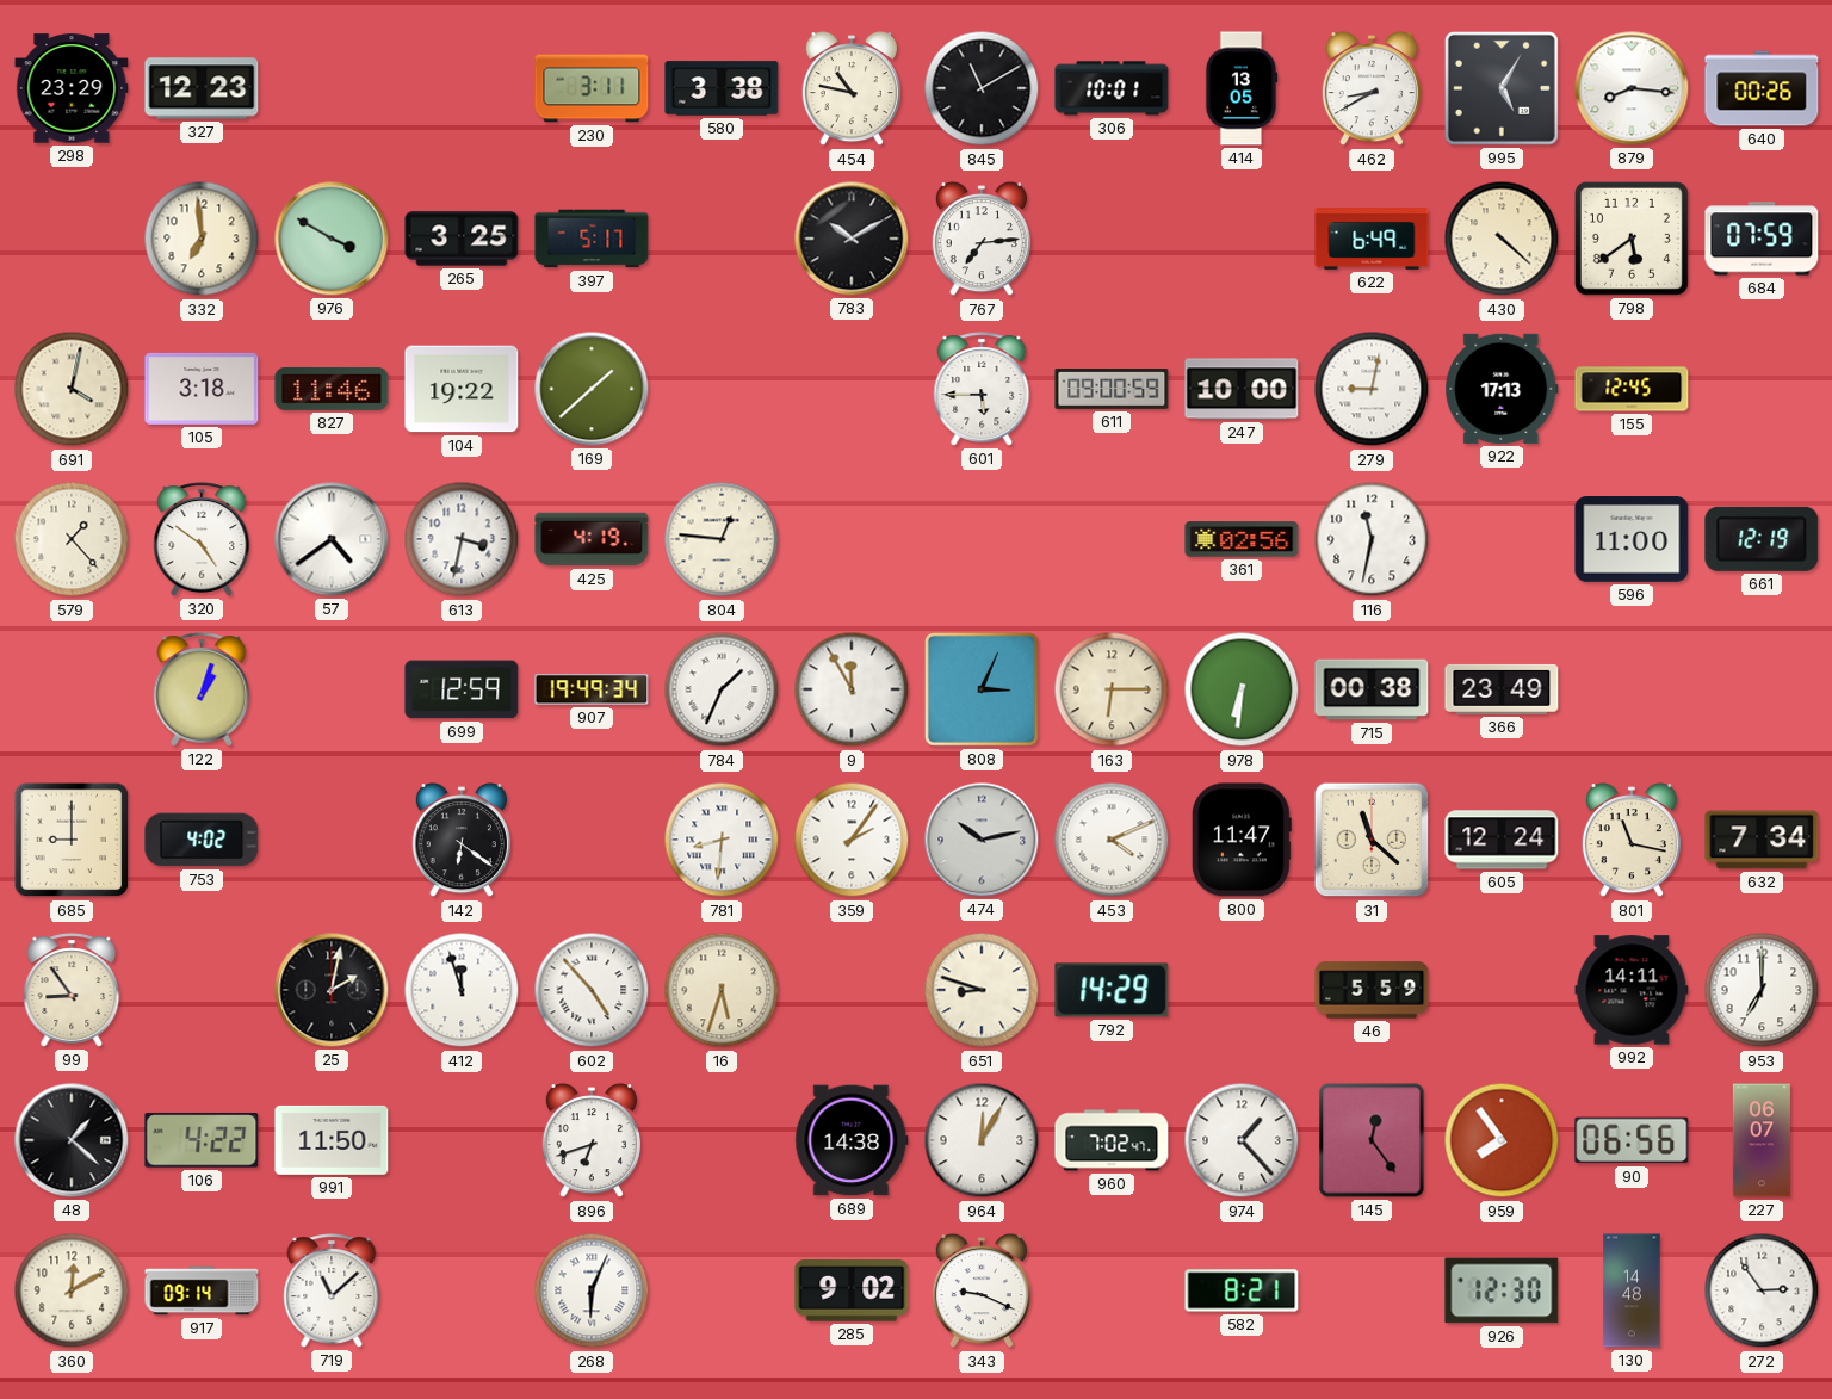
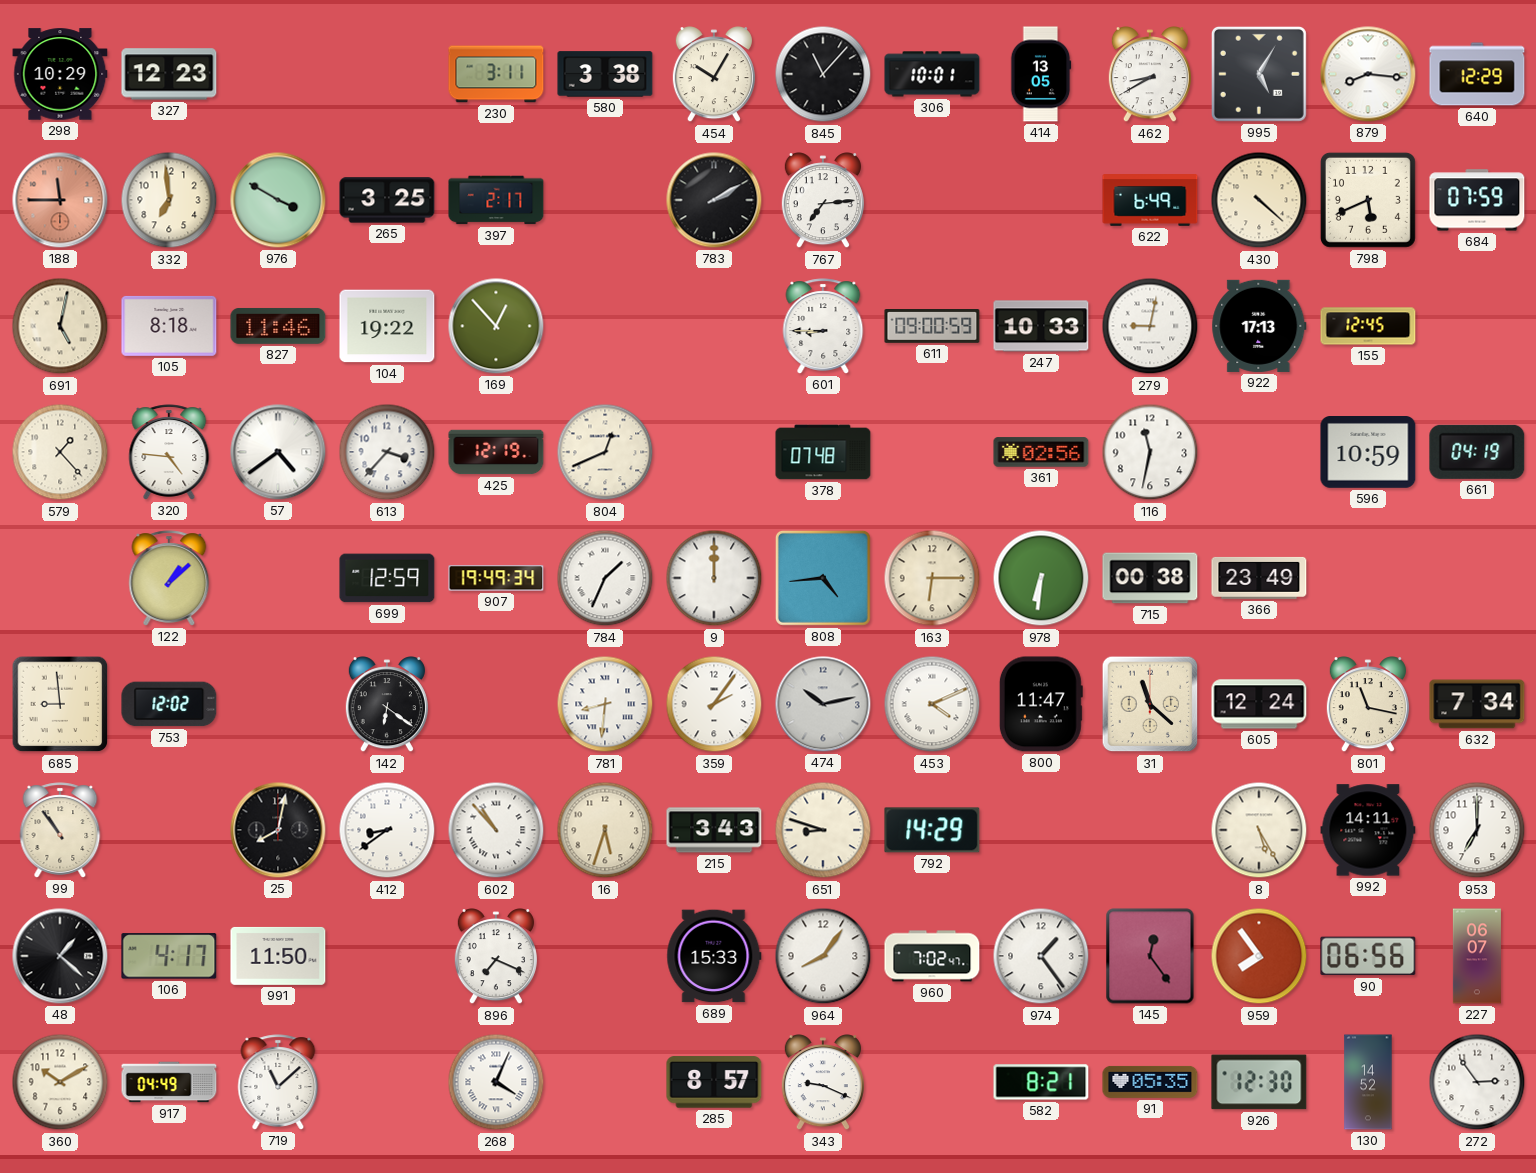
298: 23:29 -> 10:29
454: 10:47 -> 10:05
845: 11:10 -> 11:07
640: 00:26 -> 12:29
188: none -> 11:45
397: 5:17 -> 2:17
783: 10:10 -> 2:10
798: 5:39 -> 5:41
691: 4:02 -> 5:02
105: 3:18 -> 8:18
169: 1:38 -> 12:53
601: 5:45 -> 8:45
247: 10:00 -> 10:33
320: 4:51 -> 4:46
613: 3:32 -> 3:37
425: 4:19 -> 12:19
804: 12:46 -> 12:41
378: none -> 07:48
596: 11:00 -> 10:59
661: 12:19 -> 04:19
122: 1:03 -> 1:08
9: 11:55 -> 12:00
808: 3:04 -> 4:44
685: 9:00 -> 8:59
753: 4:02 -> 12:02
99: 8:54 -> 10:54
25: 2:02 -> 8:02
412: 11:57 -> 8:39
602: 4:53 -> 10:53
215: none -> 3:43
46: 5:59 -> none
8: none -> 5:25
106: 4:22 -> 4:17
896: 6:42 -> 7:19
689: 14:38 -> 15:33
964: 12:05 -> 8:06
974: 1:23 -> 1:24
360: 12:10 -> 10:10
917: 09:14 -> 04:49
268: 6:04 -> 4:04
285: 9:02 -> 8:57
91: none -> 05:35
130: 14:48 -> 14:52
